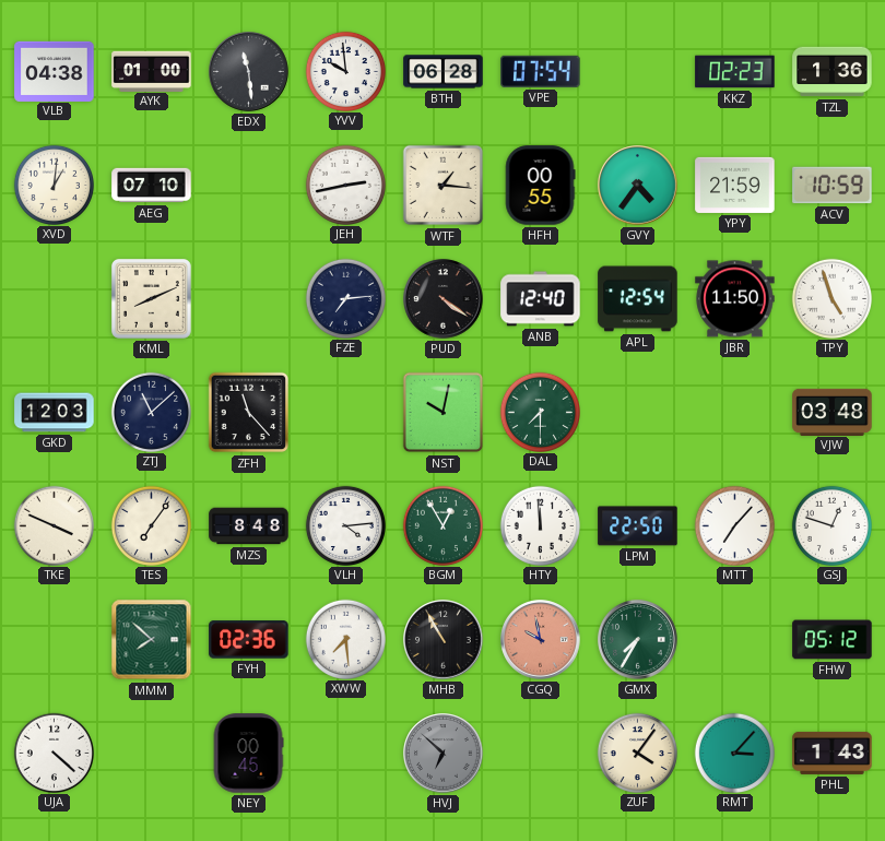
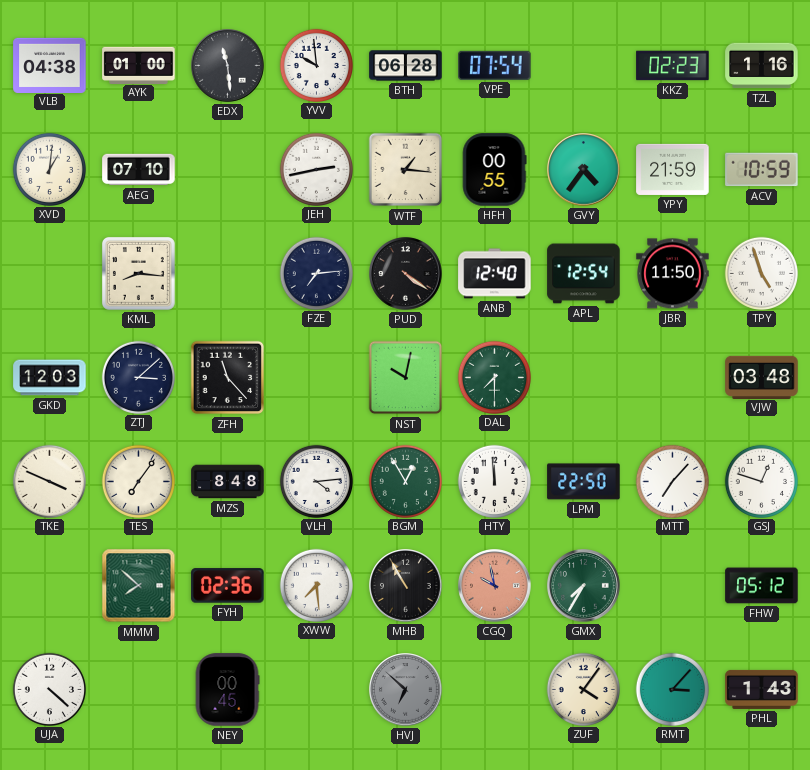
TZL: 1:36 -> 1:16
KML: 8:11 -> 8:16
ZTJ: 11:08 -> 3:08
